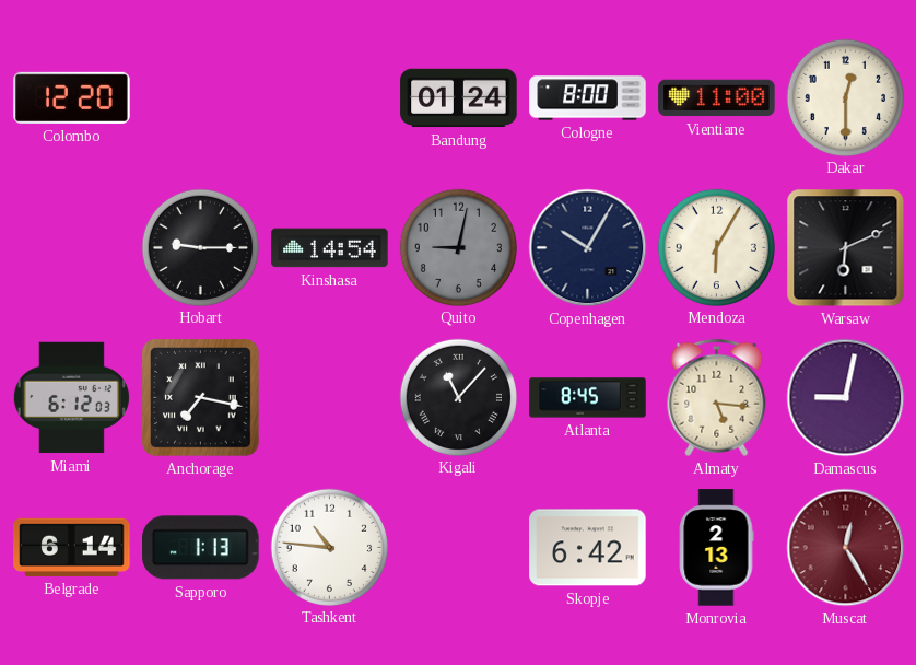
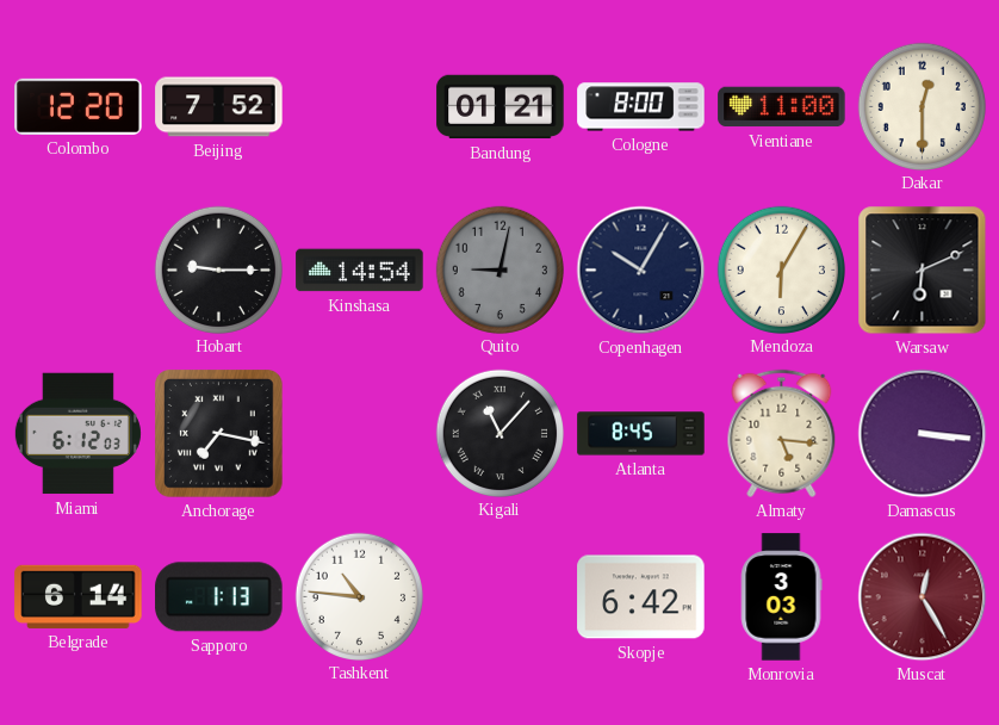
Beijing: none -> 7:52
Bandung: 01:24 -> 01:21
Damascus: 9:02 -> 3:16
Monrovia: 2:13 -> 3:03
